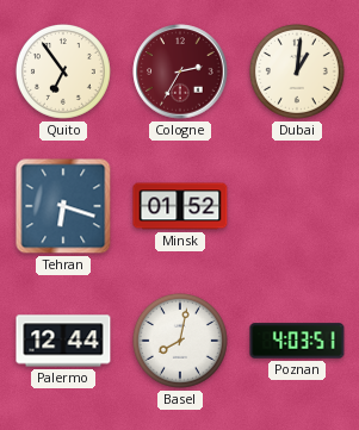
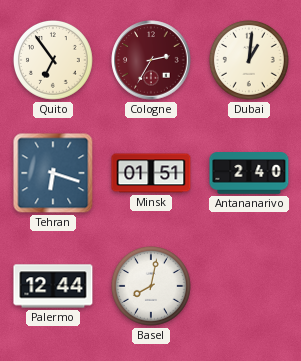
Minsk: 01:52 -> 01:51
Antananarivo: none -> 2:40
Poznan: 4:03 -> none
